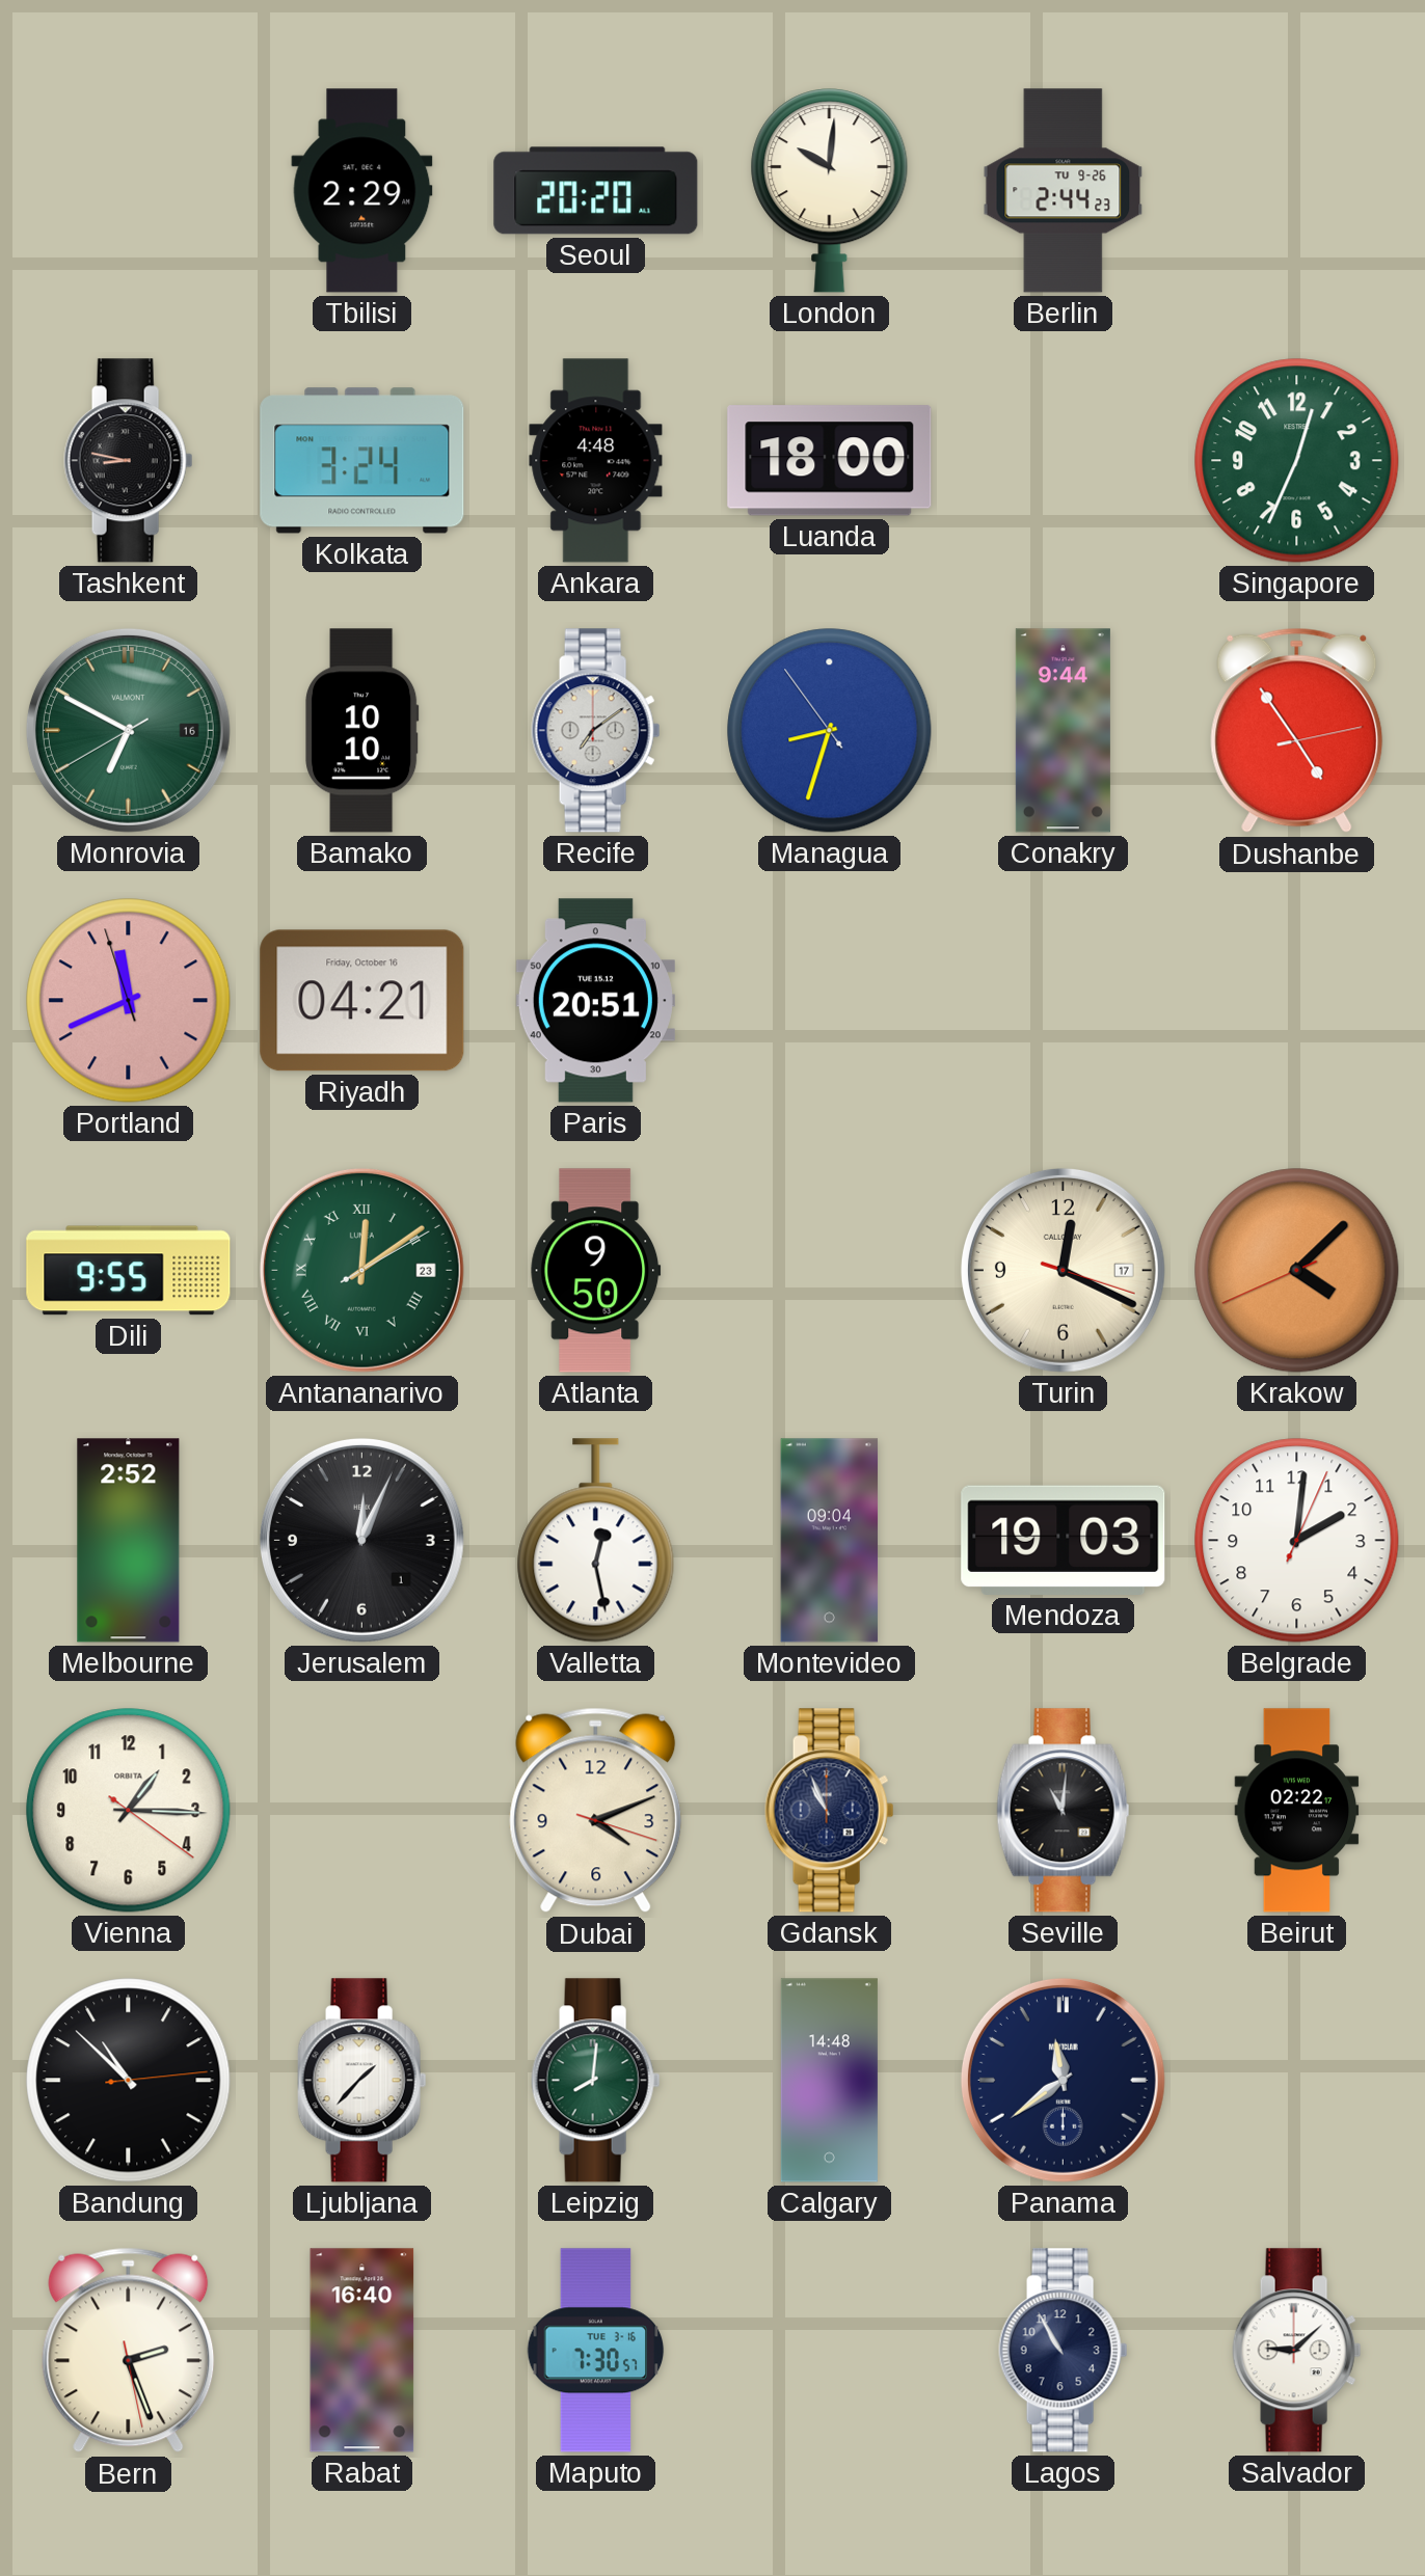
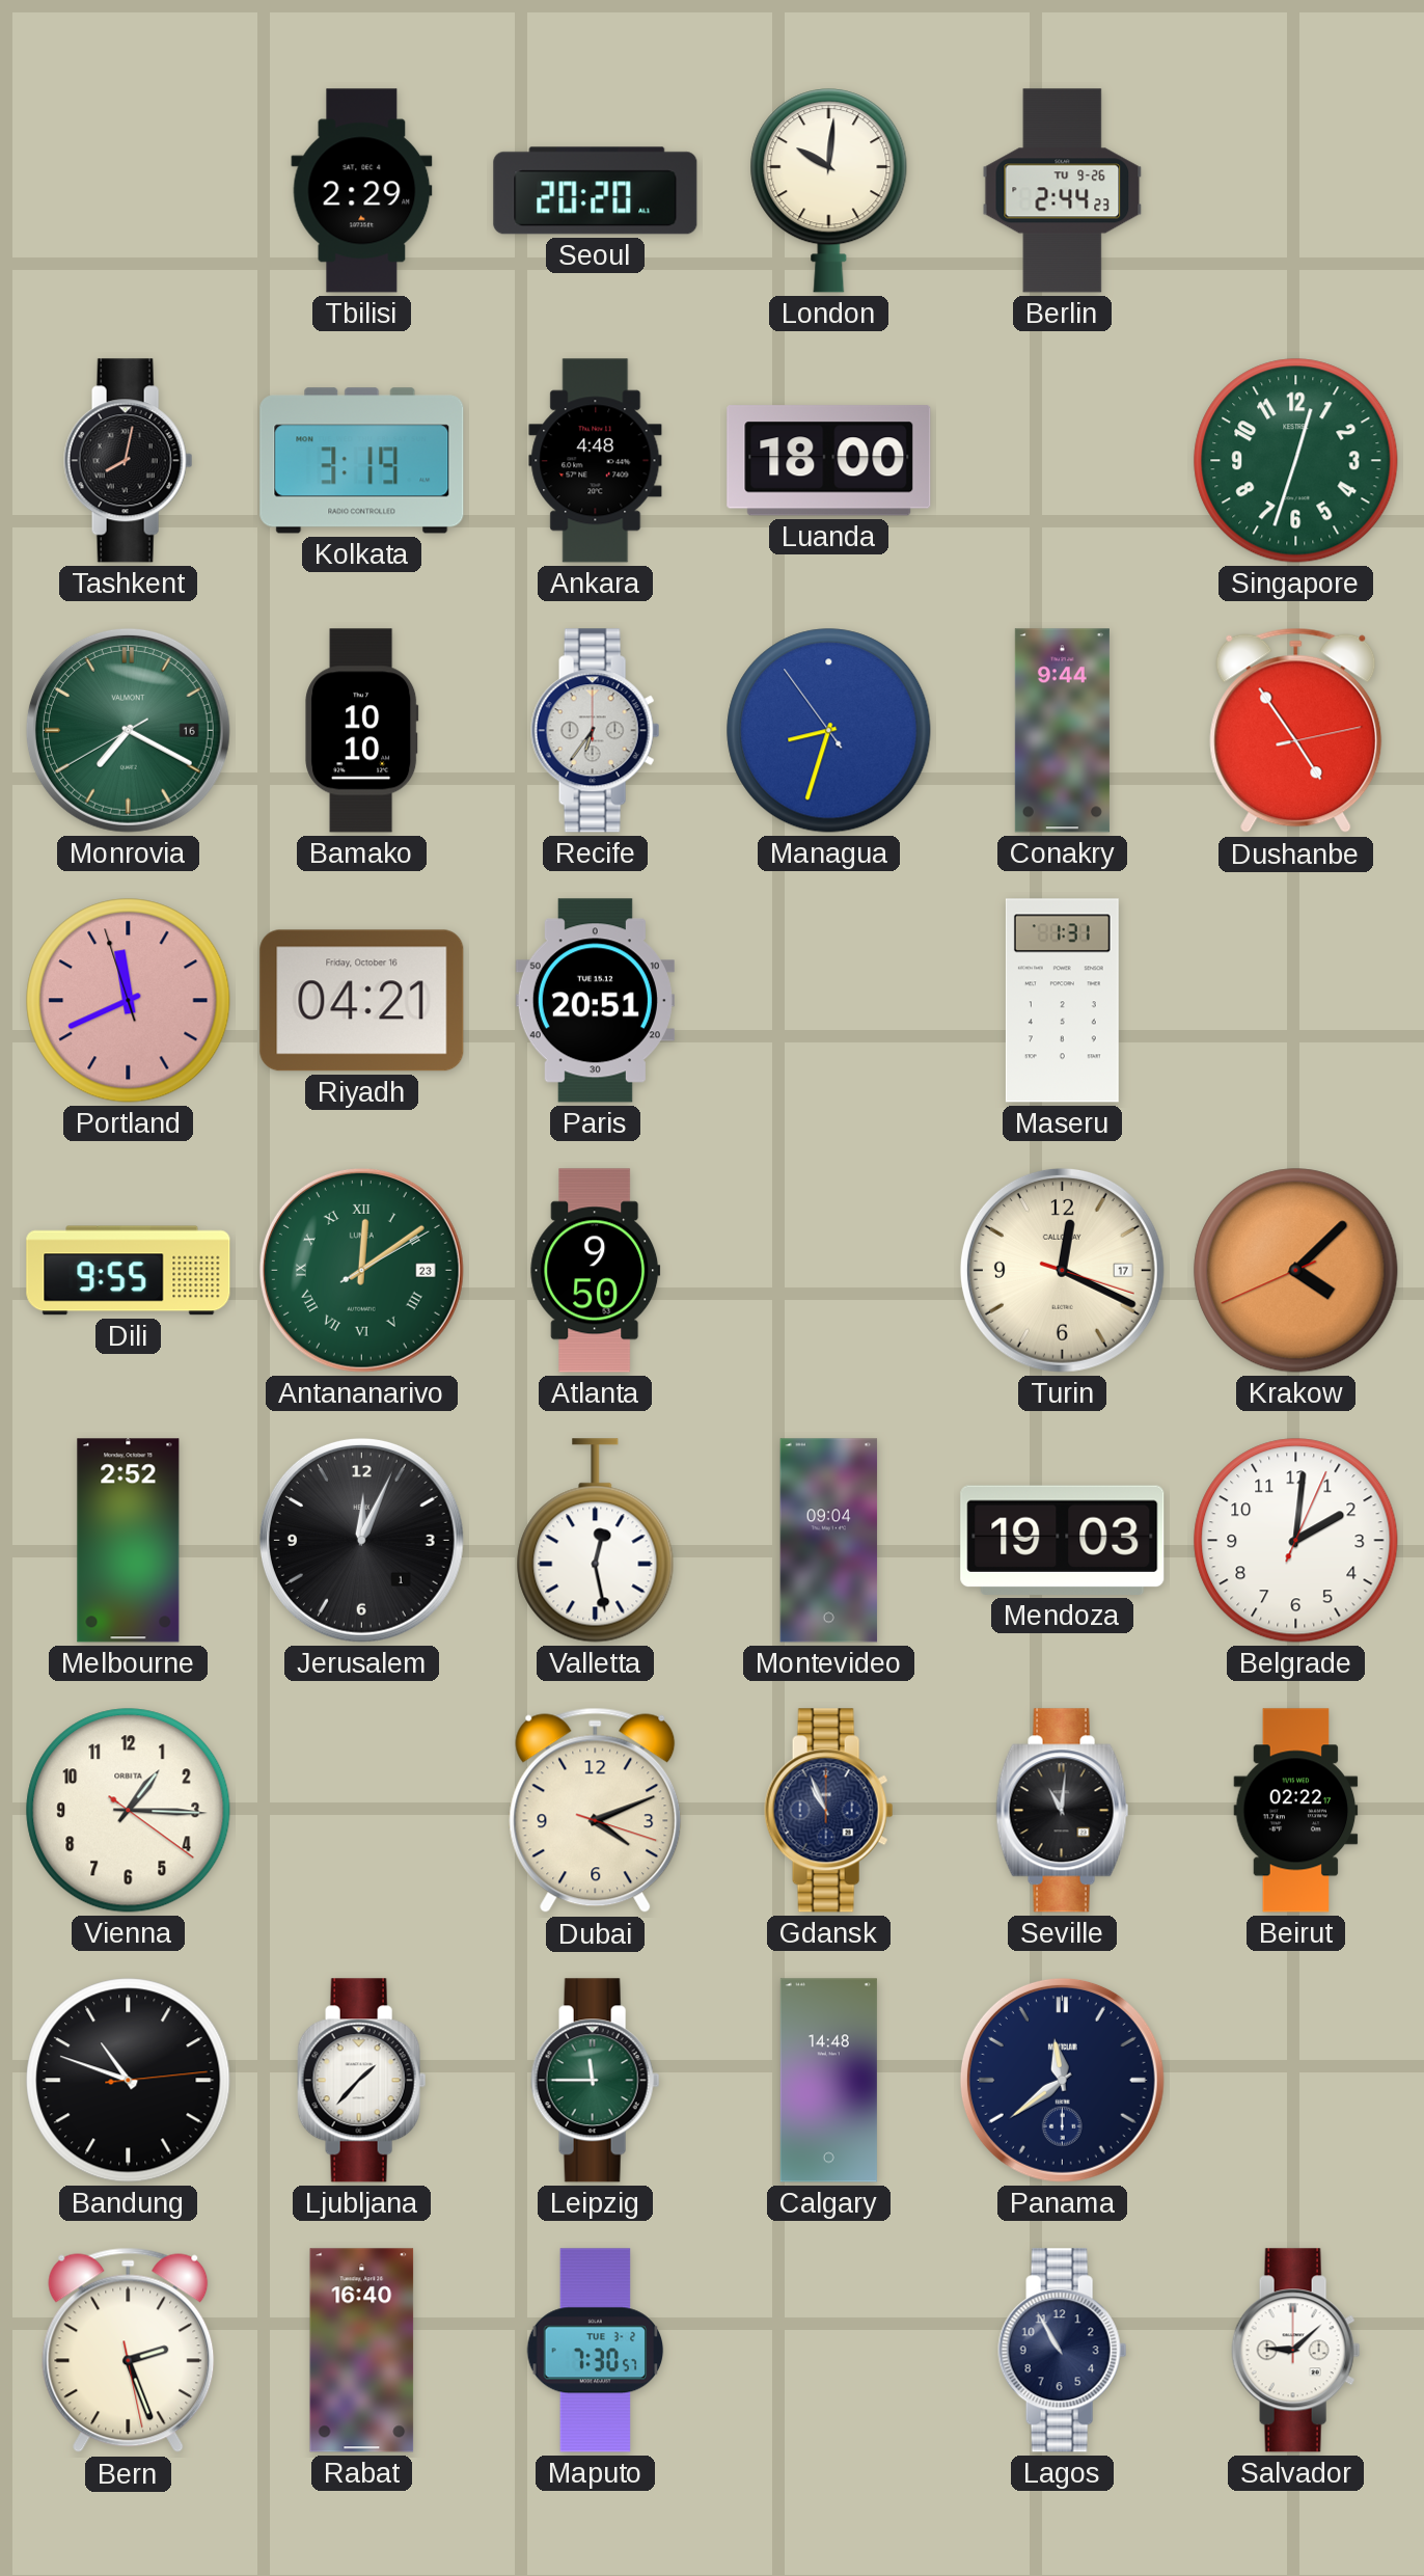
Tashkent: 8:47 -> 8:02
Kolkata: 3:24 -> 3:19
Singapore: 12:34 -> 12:33
Monrovia: 6:49 -> 7:19
Recife: 7:09 -> 6:36
Maseru: none -> 1:31
Bandung: 10:52 -> 10:48
Leipzig: 8:01 -> 11:45
Maputo date: TUE 3-16 -> TUE 3-2
